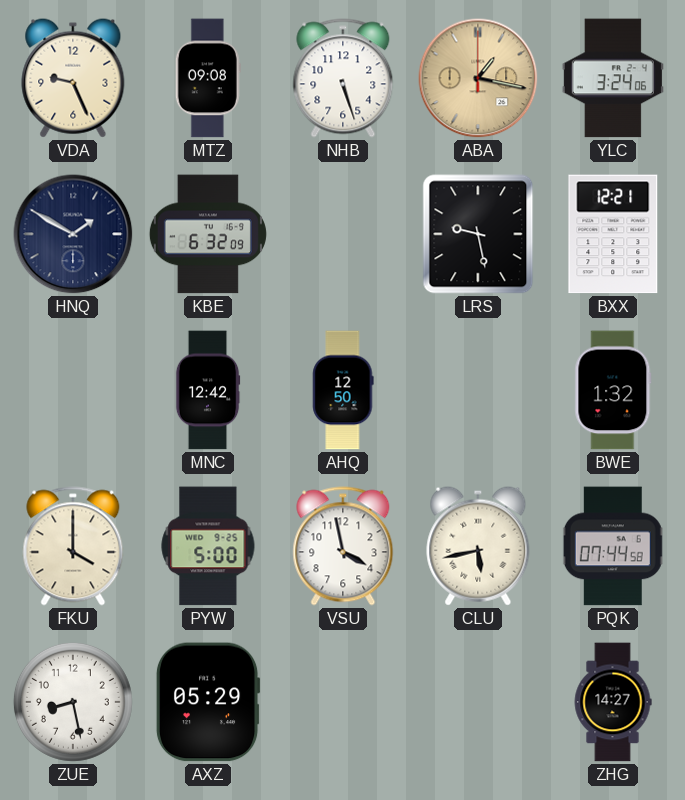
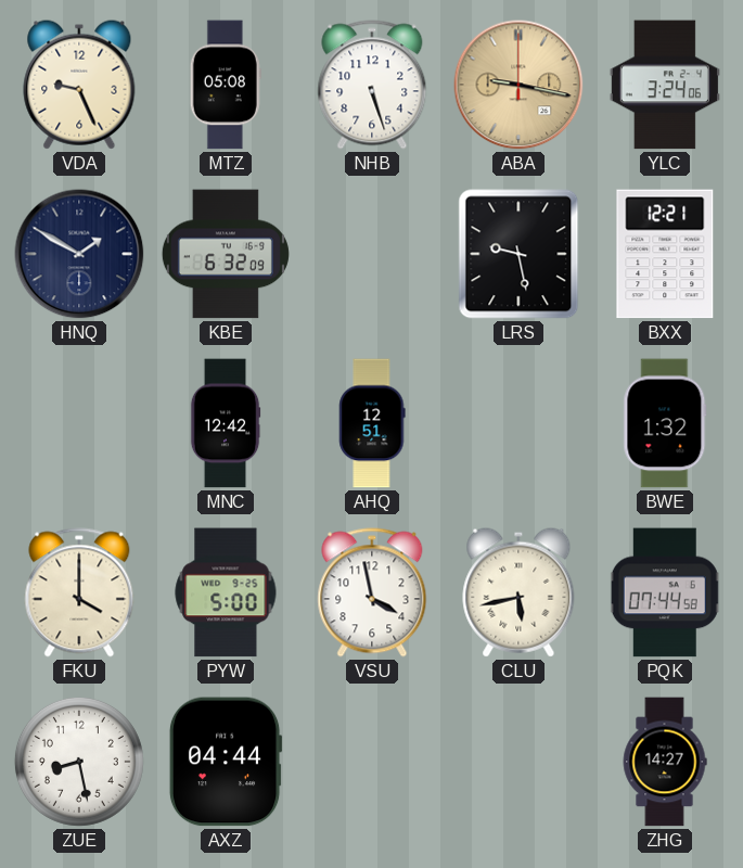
MTZ: 09:08 -> 05:08
ABA: 1:17 -> 9:17
AHQ: 12:50 -> 12:51
AXZ: 05:29 -> 04:44
